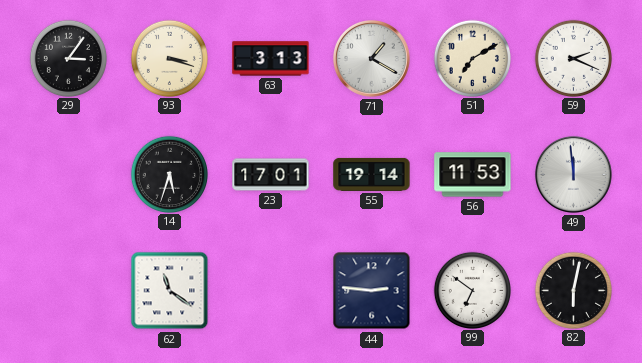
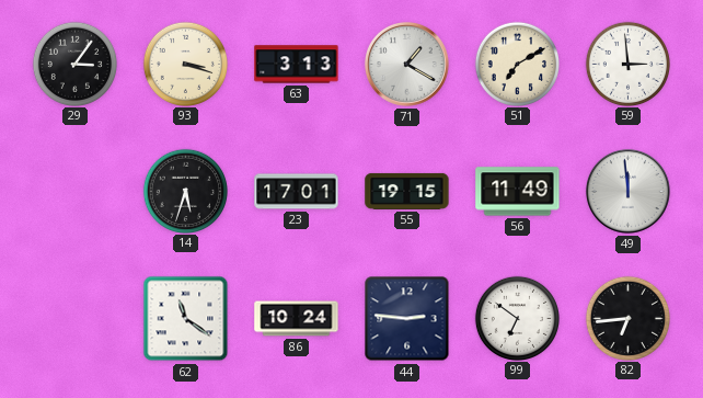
59: 2:19 -> 2:59
55: 19:14 -> 19:15
56: 11:53 -> 11:49
86: none -> 10:24
82: 6:02 -> 6:44
